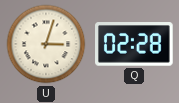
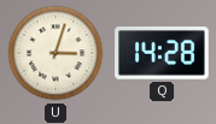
Q: 02:28 -> 14:28
